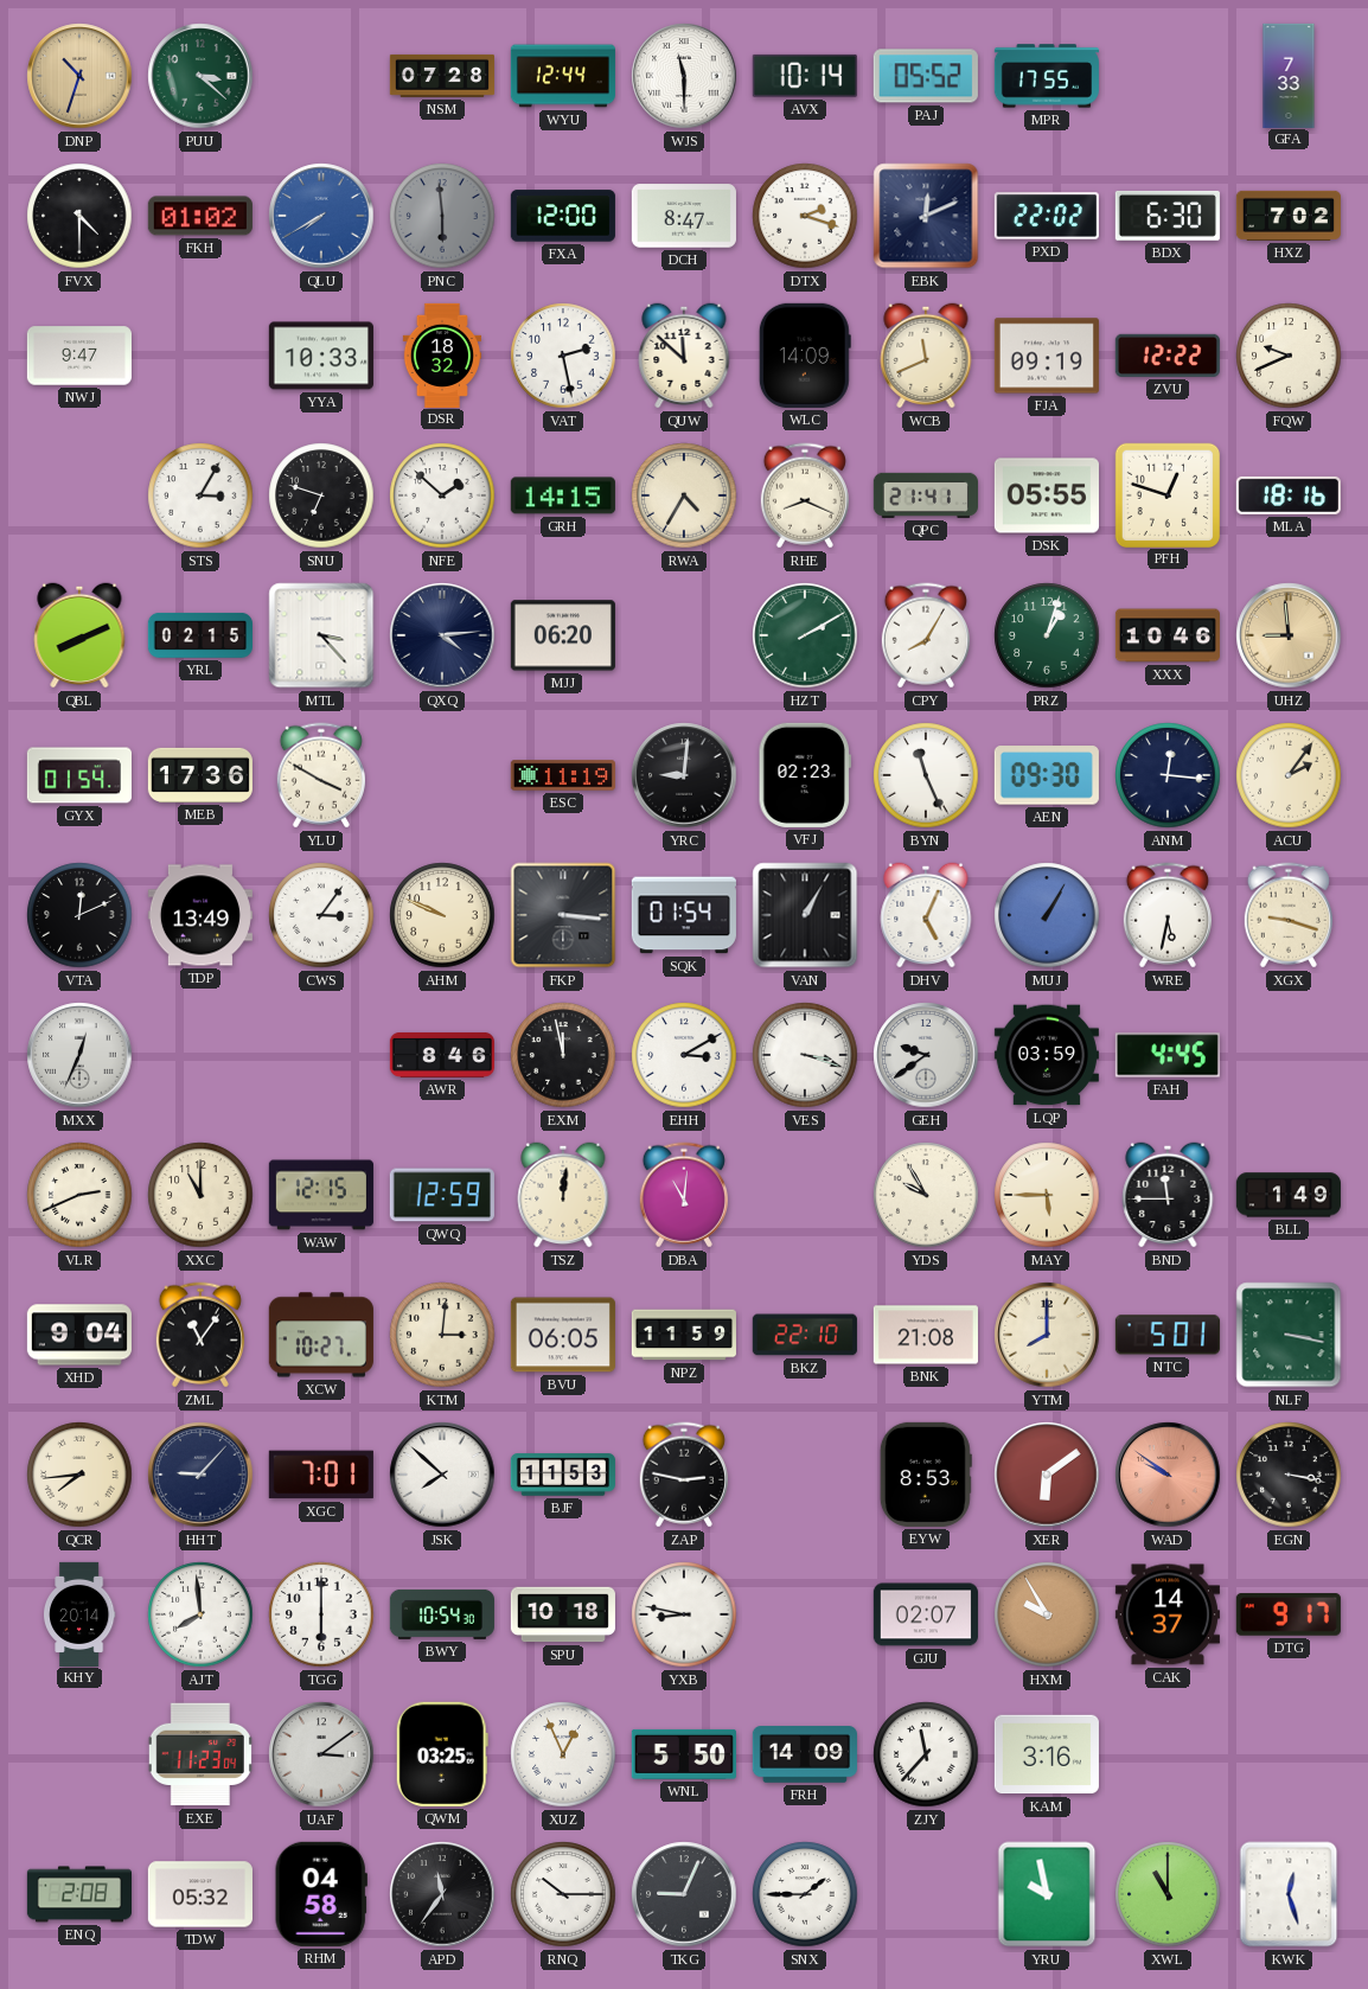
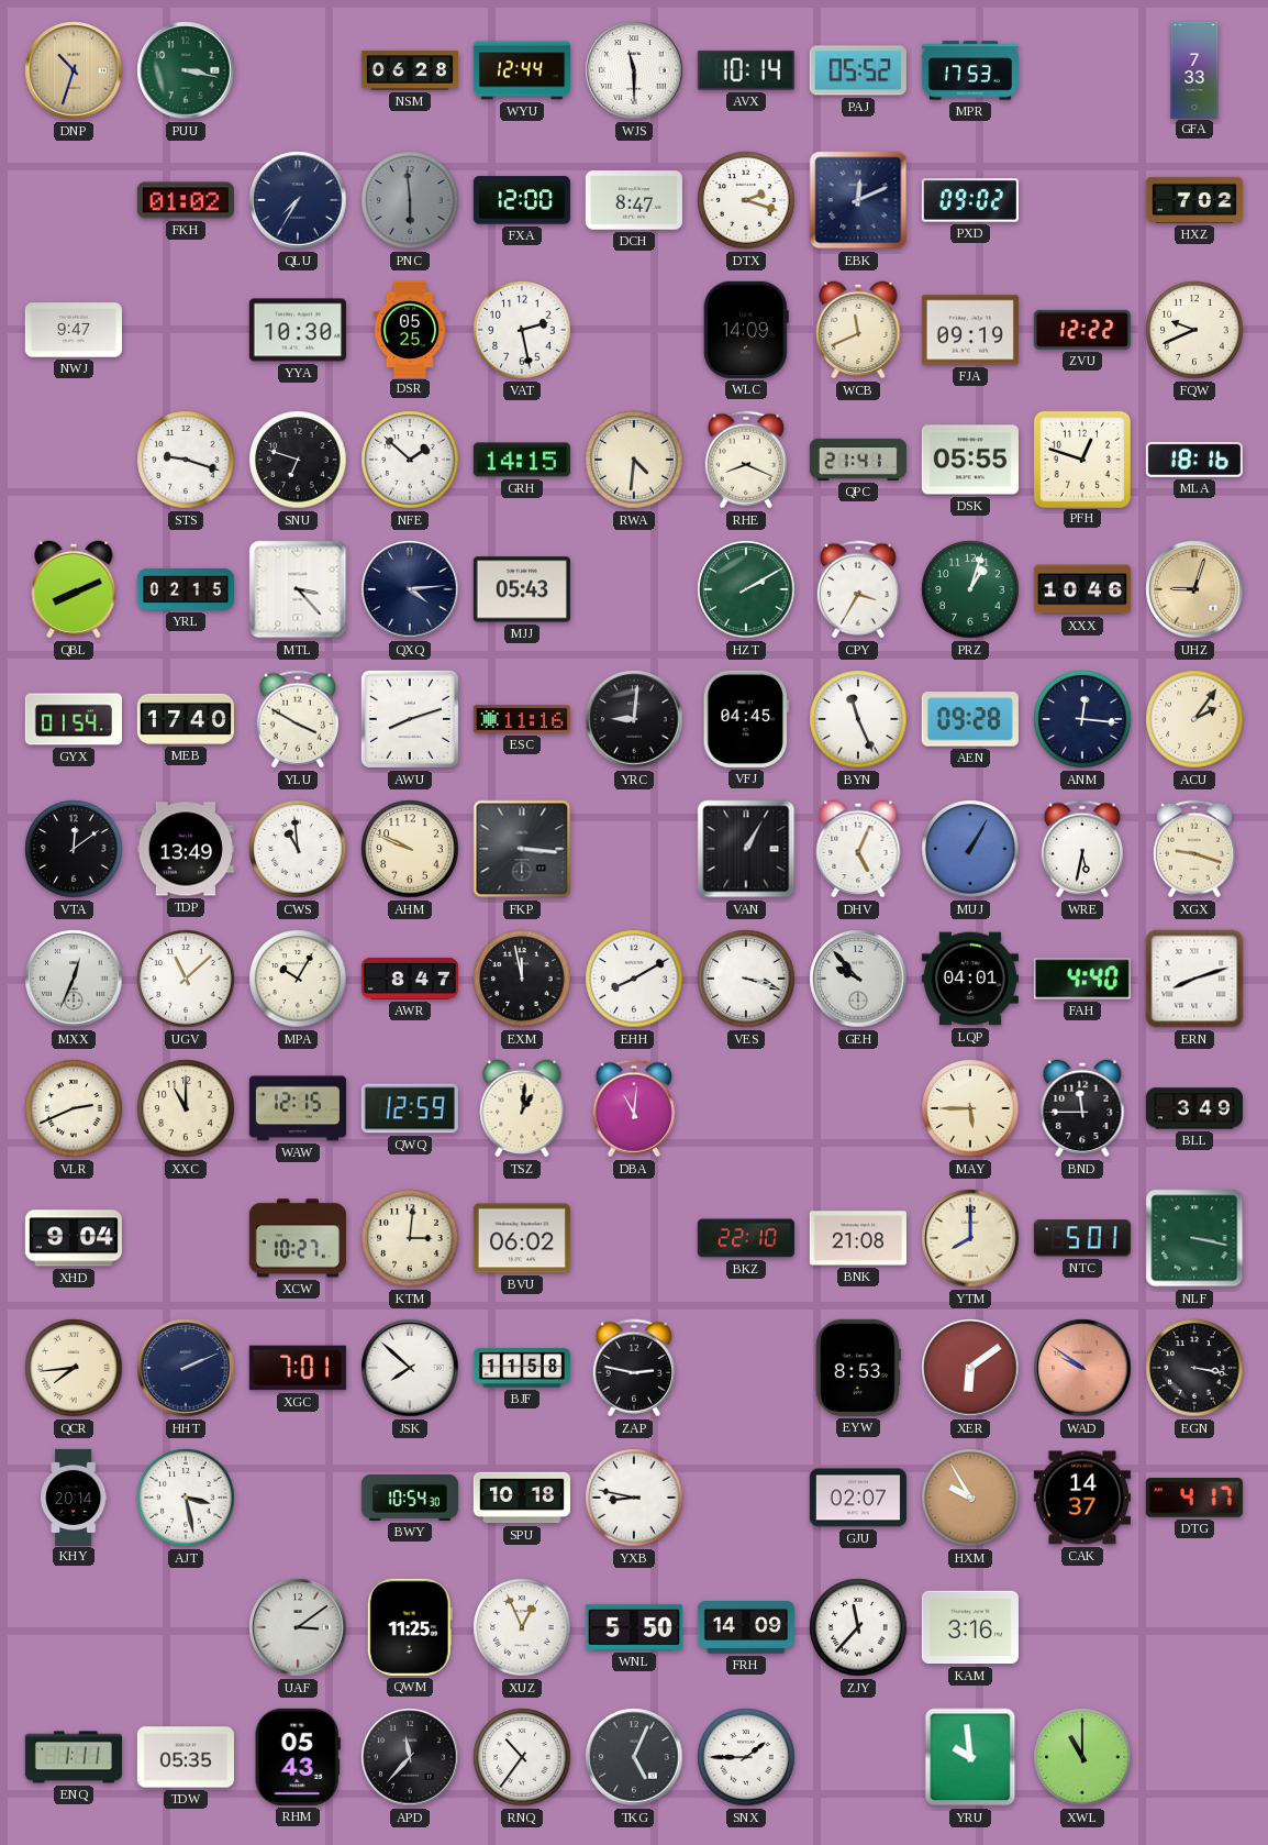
PUU: 3:22 -> 3:17
NSM: 07:28 -> 06:28
MPR: 17:55 -> 17:53
FVX: 4:30 -> none
QLU: 7:40 -> 7:35
QLU dial: blue -> navy
PXD: 22:02 -> 09:02
BDX: 6:30 -> none
YYA: 10:33 -> 10:30
DSR: 18:32 -> 05:25
QUW: 11:52 -> none
STS: 3:05 -> 9:18
RWA: 4:35 -> 4:31
MJJ: 06:20 -> 05:43
CPY: 8:05 -> 3:35
UHZ: 8:59 -> 9:03
MEB: 17:36 -> 17:40
AWU: none -> 8:12
ESC: 11:19 -> 11:16
VFJ: 02:23 -> 04:45
AEN: 09:30 -> 09:28
VTA: 12:11 -> 12:09
CWS: 3:06 -> 10:59
SQK: 01:54 -> none
UGV: none -> 11:08
MPA: none -> 10:05
AWR: 8:46 -> 8:47
EHH: 3:10 -> 8:10
GEH: 9:39 -> 9:53
LQP: 03:59 -> 04:01
FAH: 4:45 -> 4:40
ERN: none -> 8:12
TSZ: 12:01 -> 1:01
YDS: 9:55 -> none
BLL: 1:49 -> 3:49
ZML: 11:06 -> none
BVU: 06:05 -> 06:02
NPZ: 11:59 -> none
HHT: 9:07 -> 2:11
BJF: 11:53 -> 11:58
AJT: 7:59 -> 3:28
TGG: 6:00 -> none
DTG: 9:17 -> 4:17
EXE: 11:23 -> none
QWM: 03:25 -> 11:25
ENQ: 2:08 -> 1:11
TDW: 05:32 -> 05:35
RHM: 04:58 -> 05:43
APD: 11:36 -> 11:37
RNQ: 10:15 -> 10:36
TKG: 9:04 -> 5:04
YRU: 9:58 -> 9:59
KWK: 12:27 -> none
